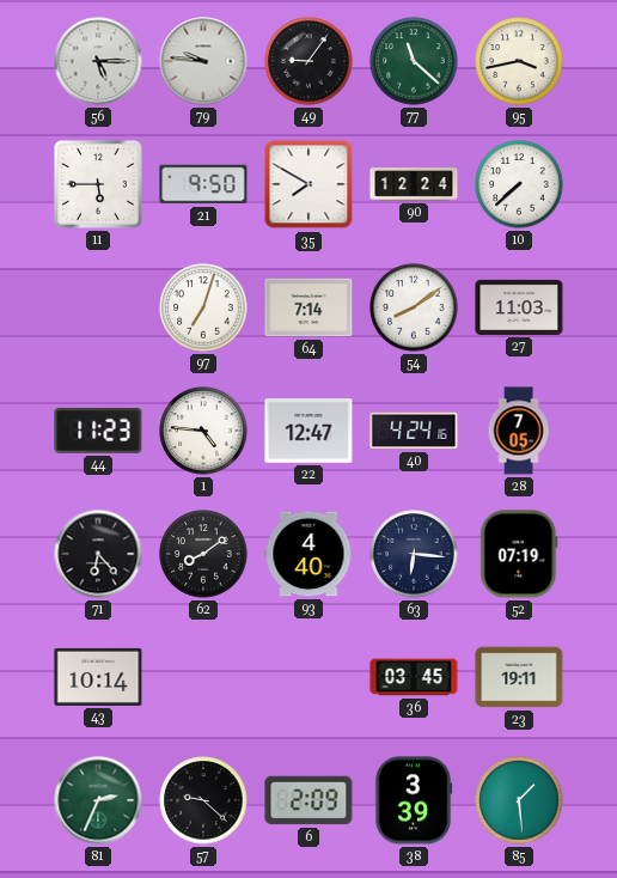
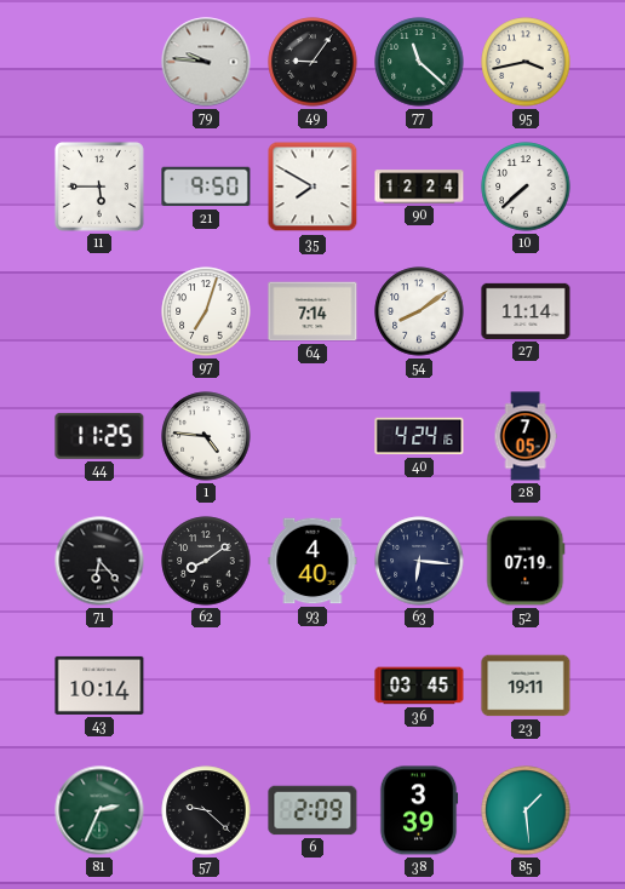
56: 5:15 -> none
27: 11:03 -> 11:14
44: 11:23 -> 11:25
22: 12:47 -> none
